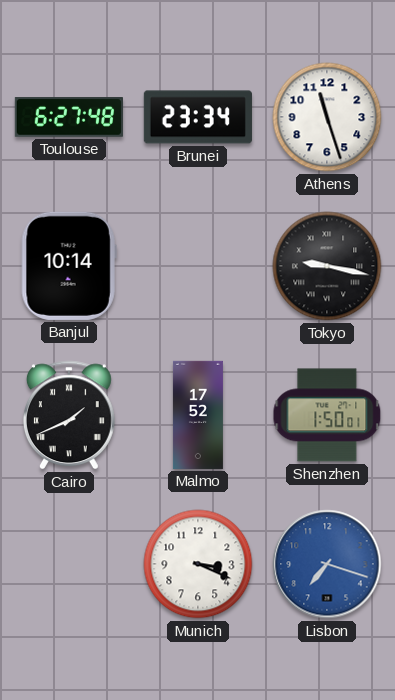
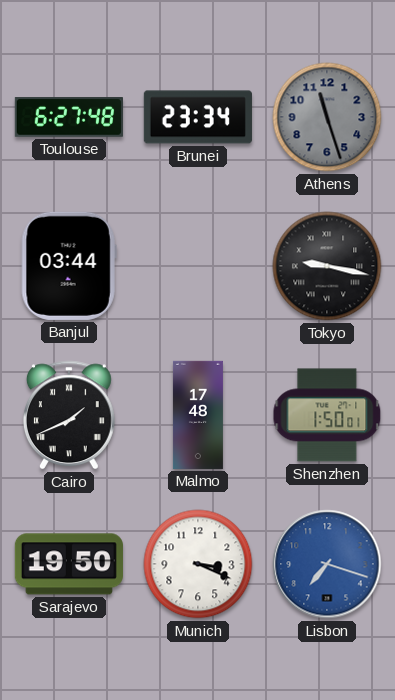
Athens dial: white -> grey
Banjul: 10:14 -> 03:44
Malmo: 17:52 -> 17:48
Sarajevo: none -> 19:50
